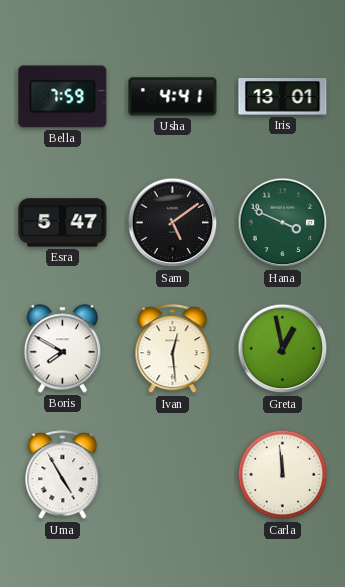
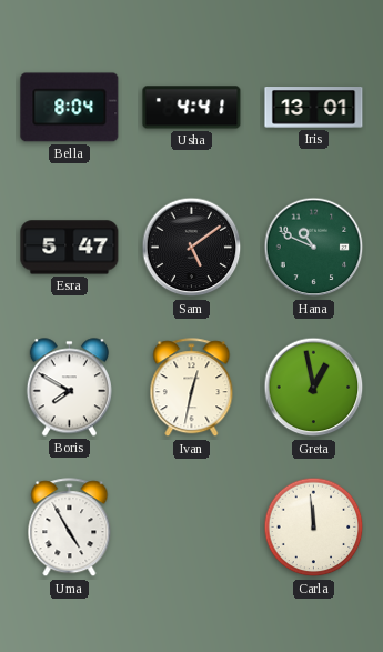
Bella: 7:59 -> 8:04
Hana: 3:49 -> 10:49
Ivan: 12:29 -> 12:32
